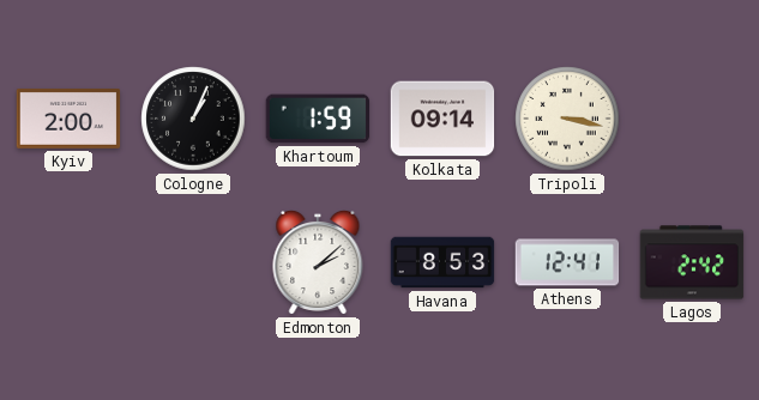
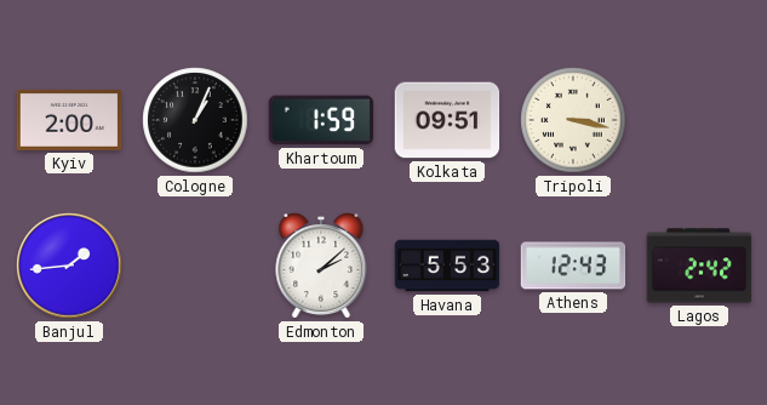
Kolkata: 09:14 -> 09:51
Banjul: none -> 1:44
Havana: 8:53 -> 5:53
Athens: 12:41 -> 12:43
